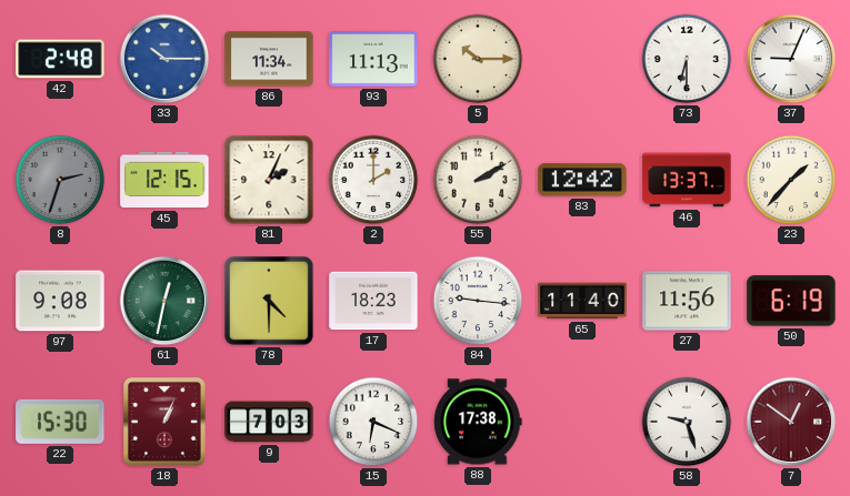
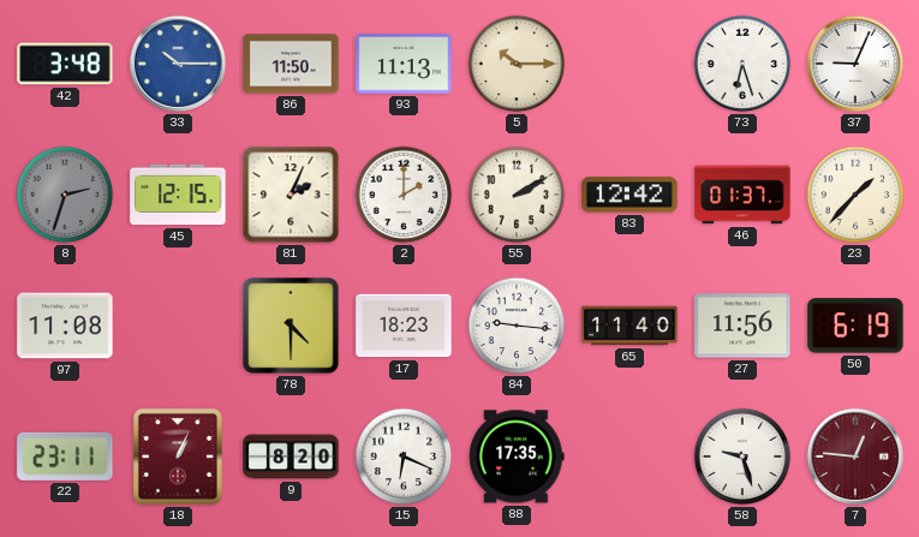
42: 2:48 -> 3:48
86: 11:34 -> 11:50
73: 6:30 -> 6:27
46: 13:37 -> 01:37
97: 9:08 -> 11:08
61: 12:32 -> none
22: 15:30 -> 23:11
9: 7:03 -> 8:20
88: 17:38 -> 17:35
7: 12:51 -> 12:46
